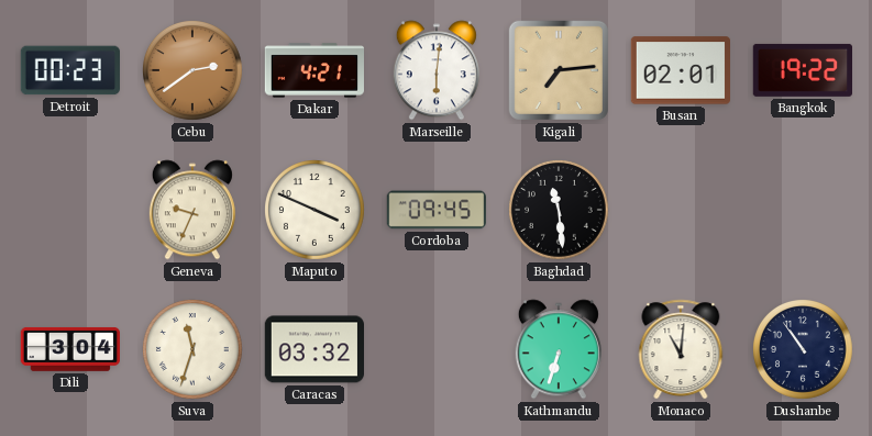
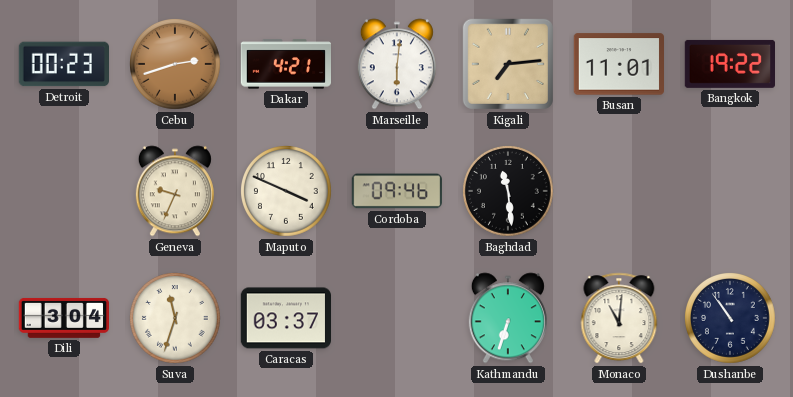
Cebu: 2:39 -> 2:42
Busan: 02:01 -> 11:01
Cordoba: 09:45 -> 09:46
Caracas: 03:32 -> 03:37
